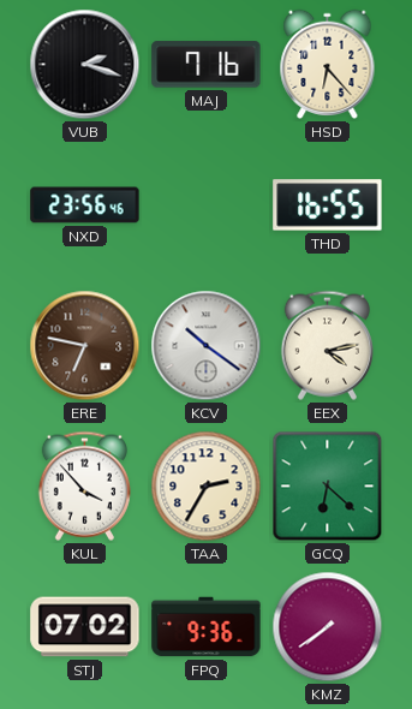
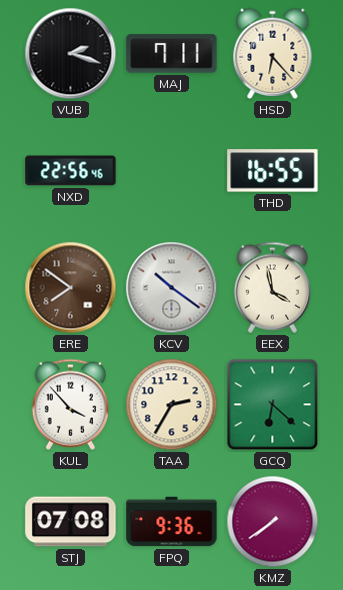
MAJ: 7:16 -> 7:11
NXD: 23:56 -> 22:56
ERE: 6:47 -> 7:51
EEX: 4:13 -> 3:58
STJ: 07:02 -> 07:08
